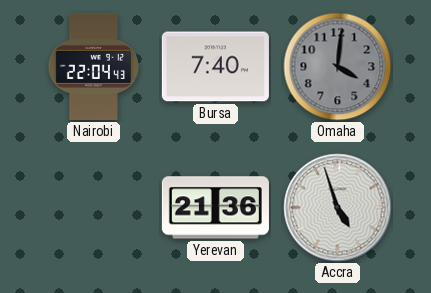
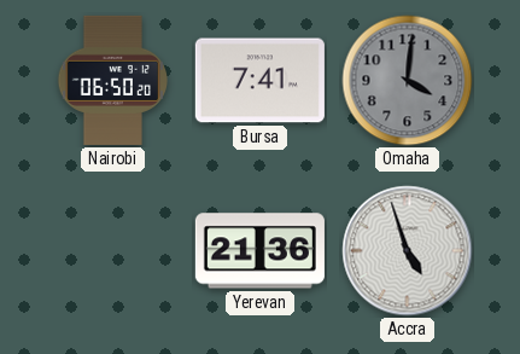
Nairobi: 22:04 -> 06:50
Bursa: 7:40 -> 7:41
